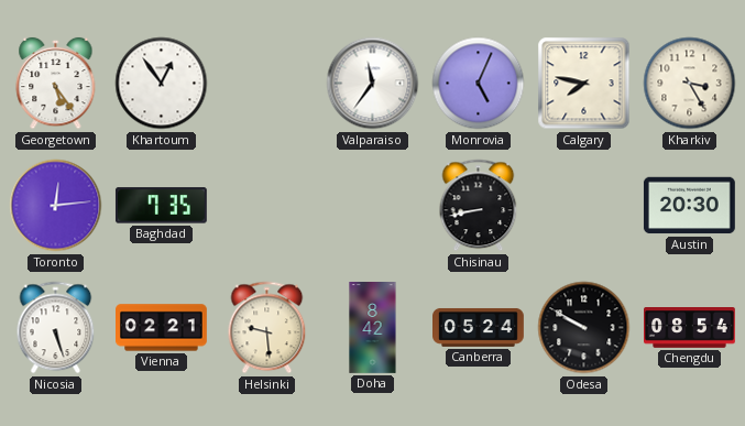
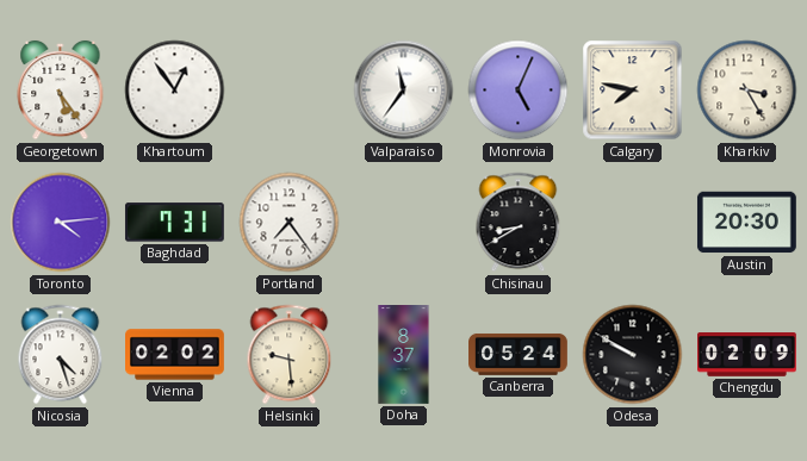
Toronto: 12:14 -> 4:14
Baghdad: 7:35 -> 7:31
Portland: none -> 7:24
Chisinau: 8:43 -> 8:40
Nicosia: 5:27 -> 4:27
Vienna: 02:21 -> 02:02
Doha: 8:42 -> 8:37
Chengdu: 08:54 -> 02:09
